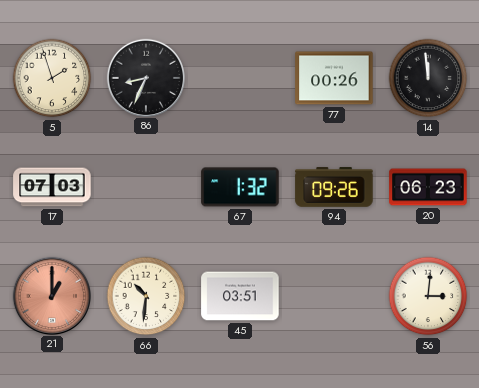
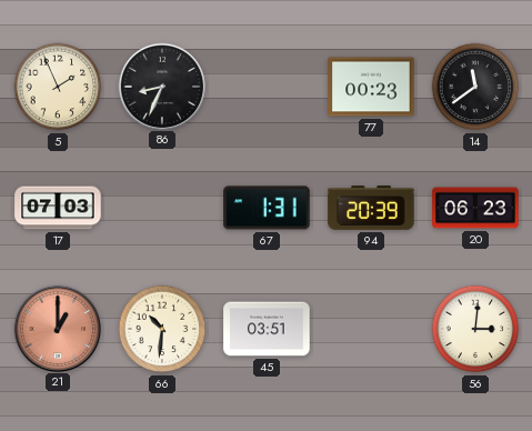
5: 1:57 -> 1:56
77: 00:26 -> 00:23
14: 11:59 -> 11:39
67: 1:32 -> 1:31
94: 09:26 -> 20:39
